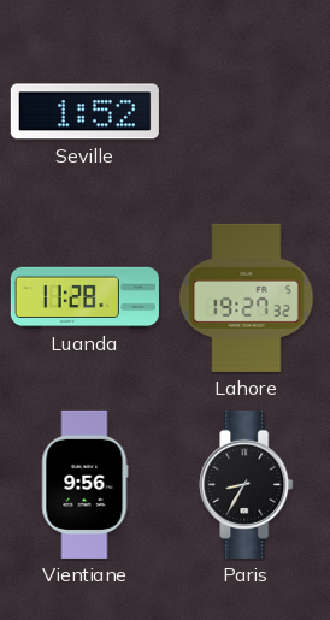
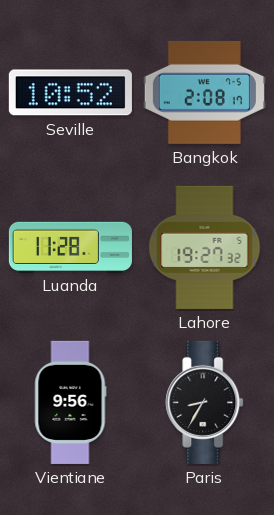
Seville: 1:52 -> 10:52
Bangkok: none -> 2:08
